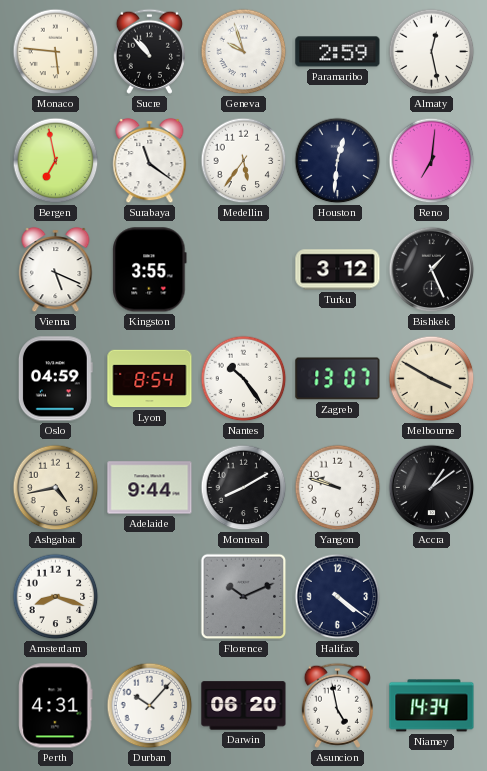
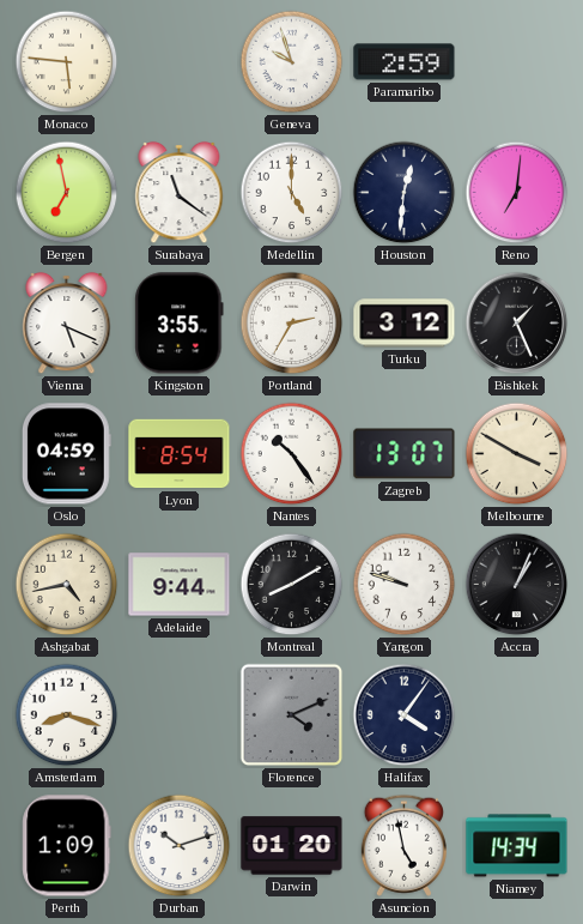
Sucre: 10:53 -> none
Almaty: 12:28 -> none
Medellin: 5:36 -> 5:00
Portland: none -> 2:35
Accra: 1:09 -> 1:04
Florence: 10:11 -> 4:11
Halifax: 4:21 -> 4:06
Perth: 4:31 -> 1:09
Durban: 10:07 -> 10:12
Darwin: 06:20 -> 01:20
